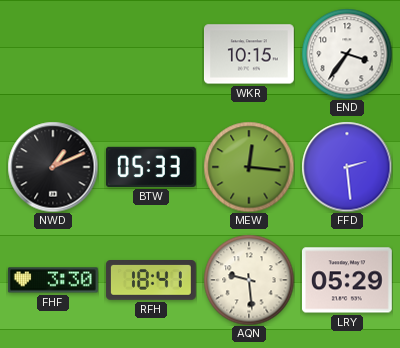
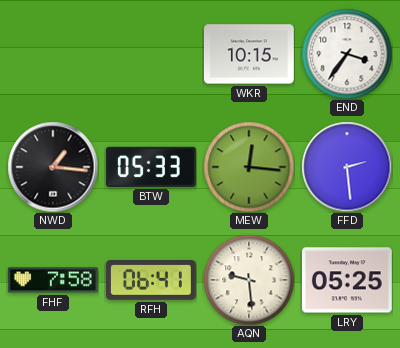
NWD: 1:11 -> 1:16
FHF: 3:30 -> 7:58
RFH: 18:41 -> 06:41
LRY: 05:29 -> 05:25
